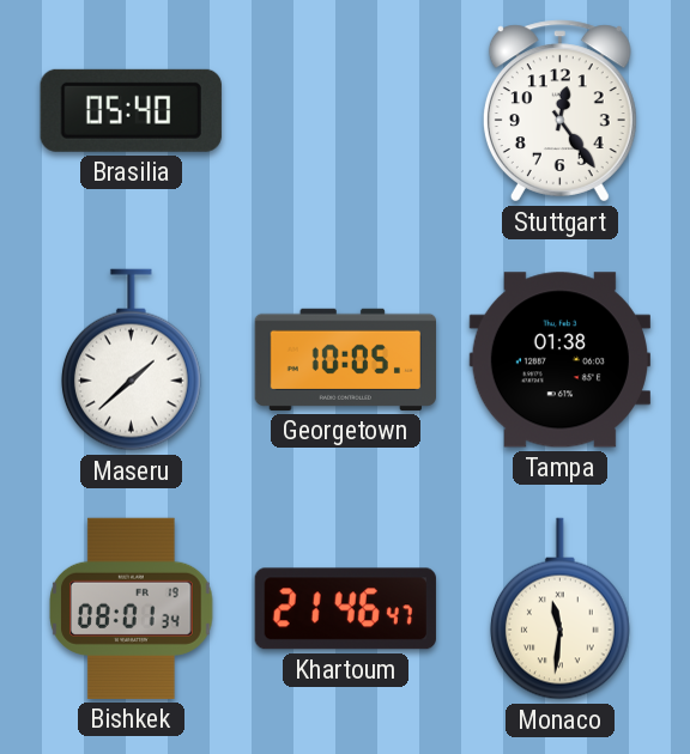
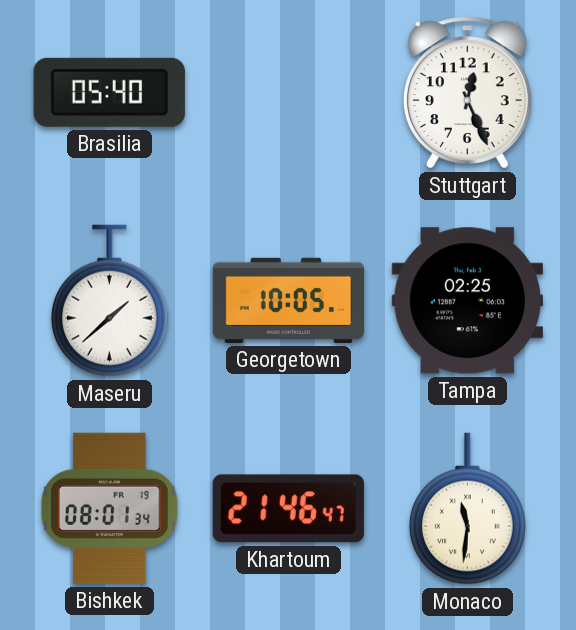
Stuttgart: 12:24 -> 12:26
Tampa: 01:38 -> 02:25
